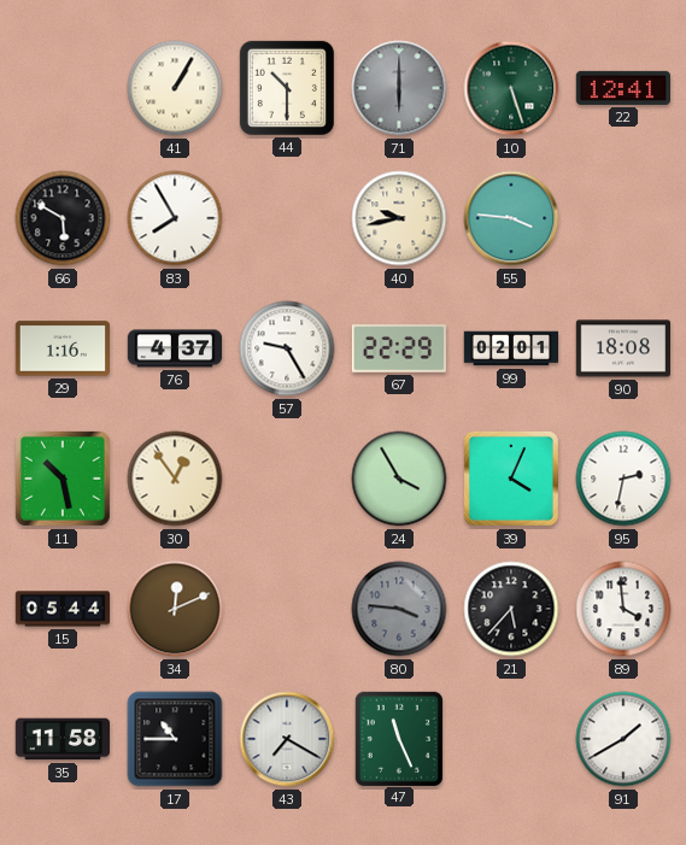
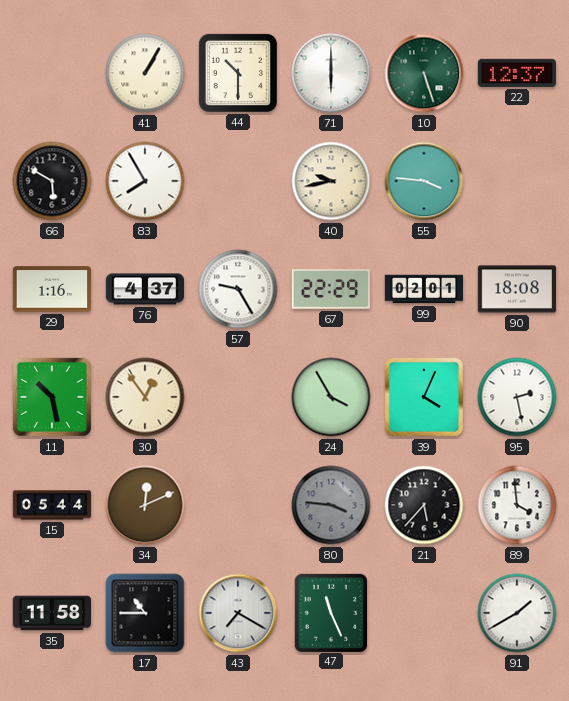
71 dial: grey -> white
22: 12:41 -> 12:37
95: 2:32 -> 2:28
